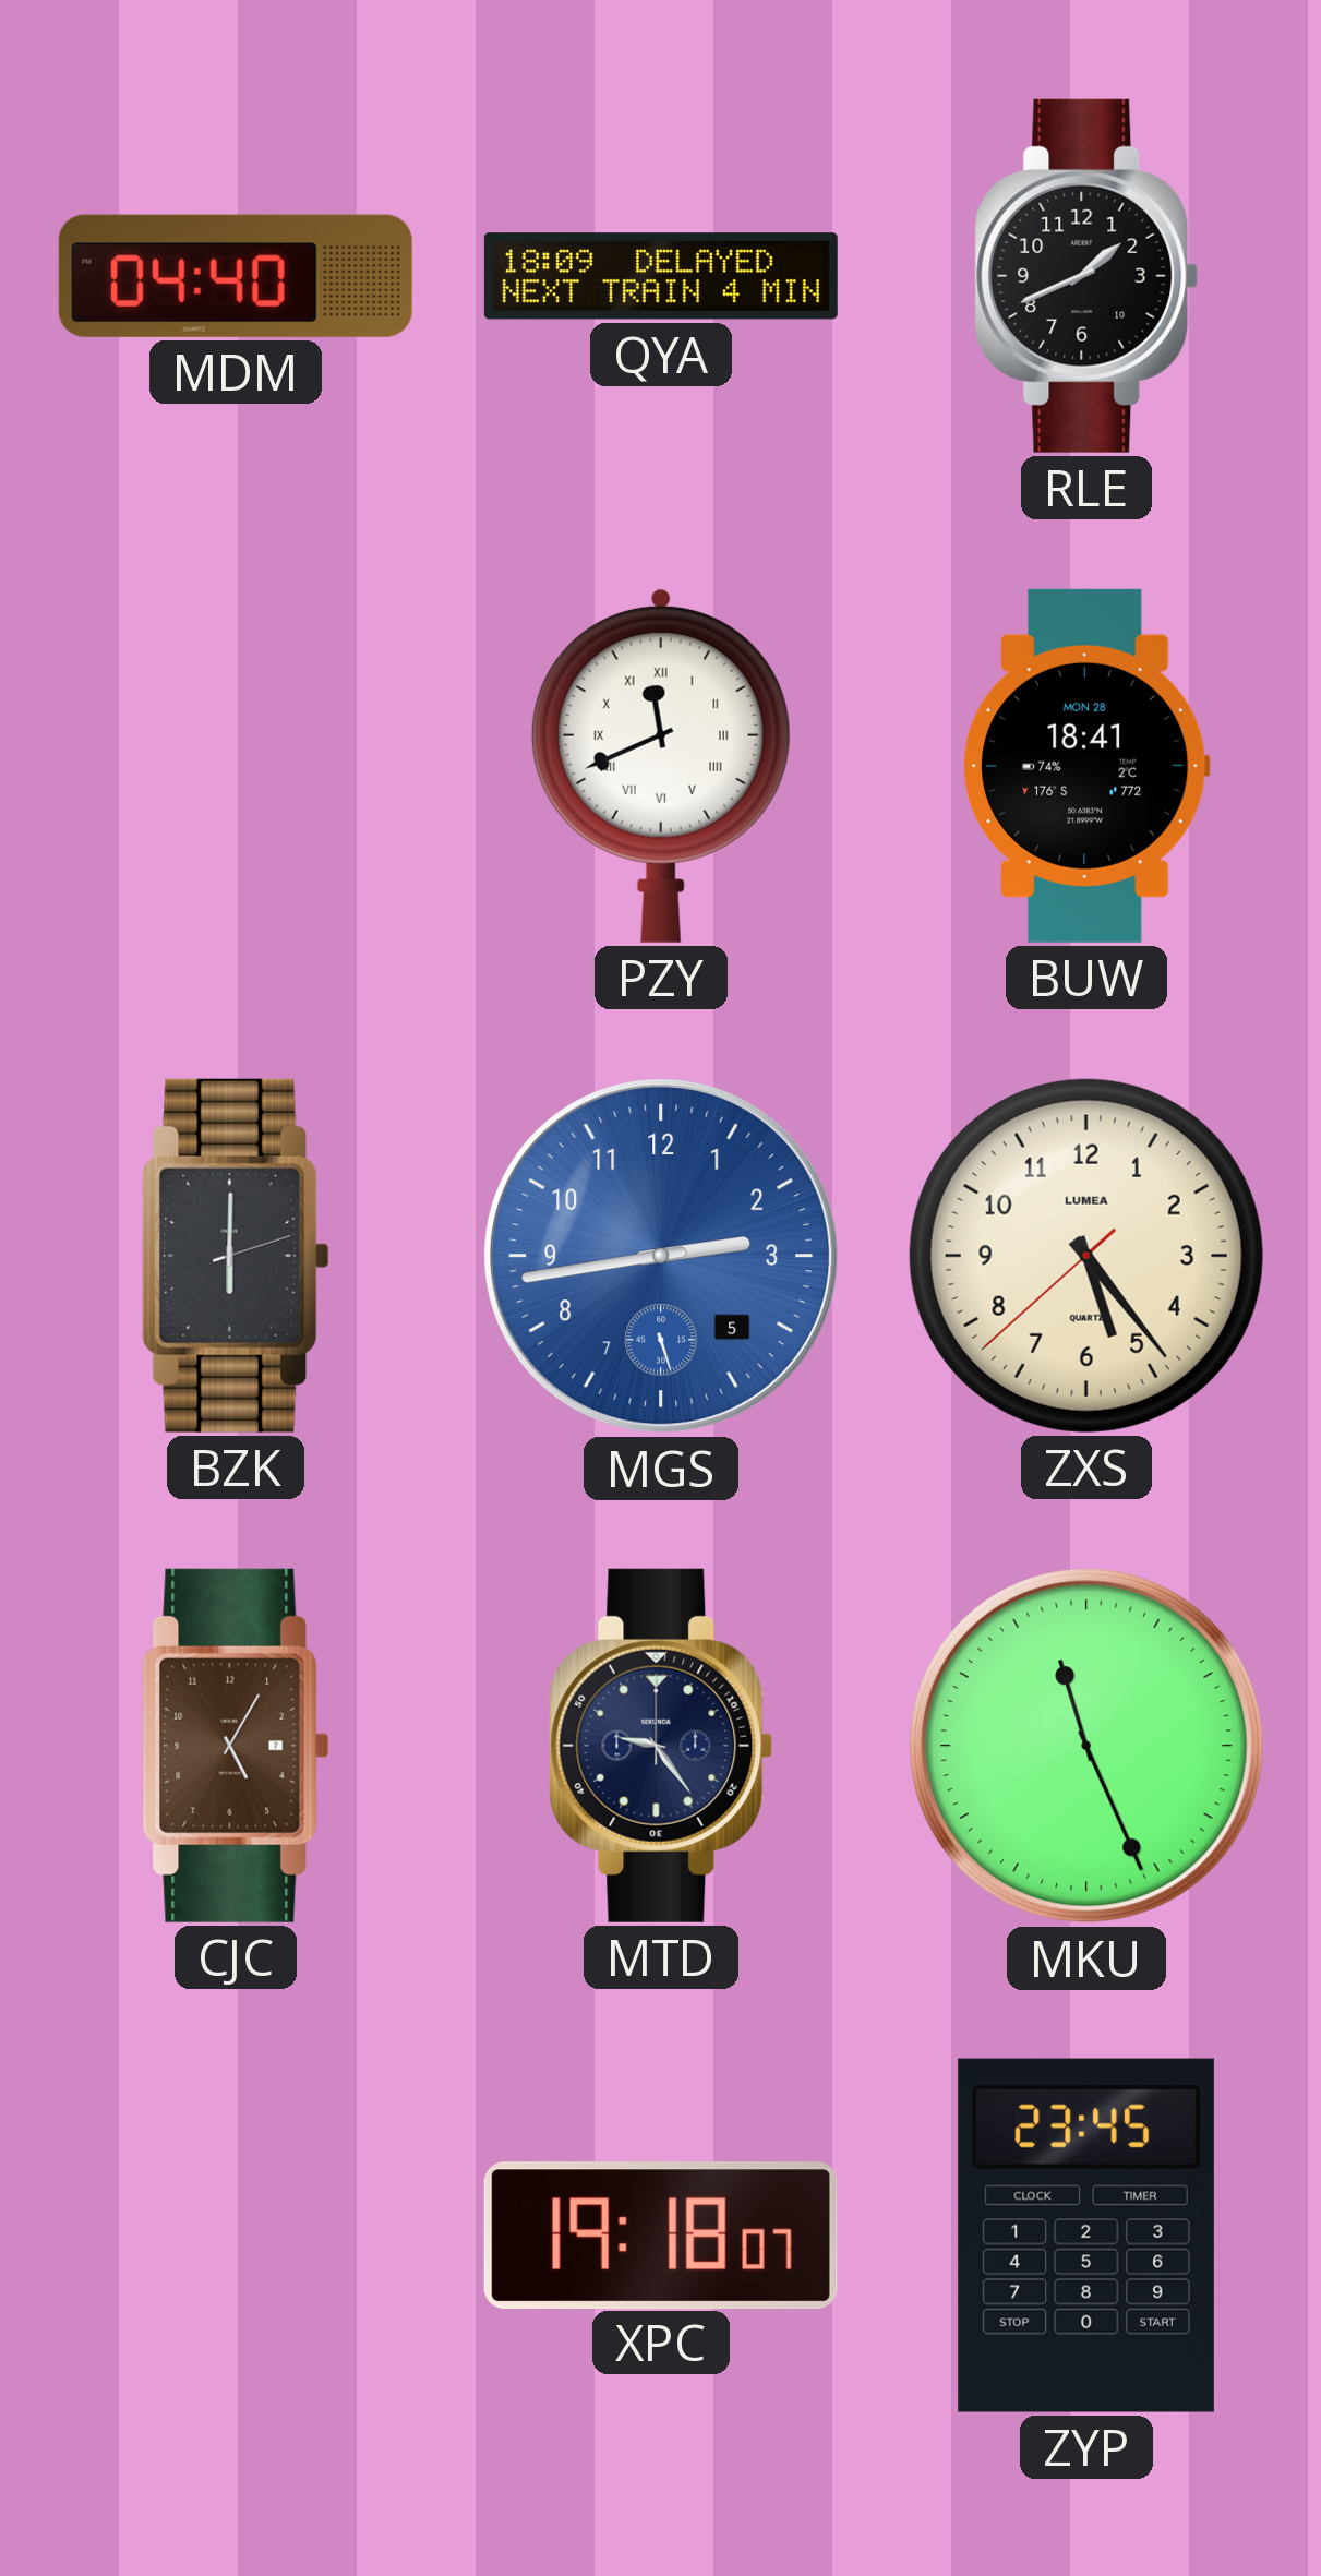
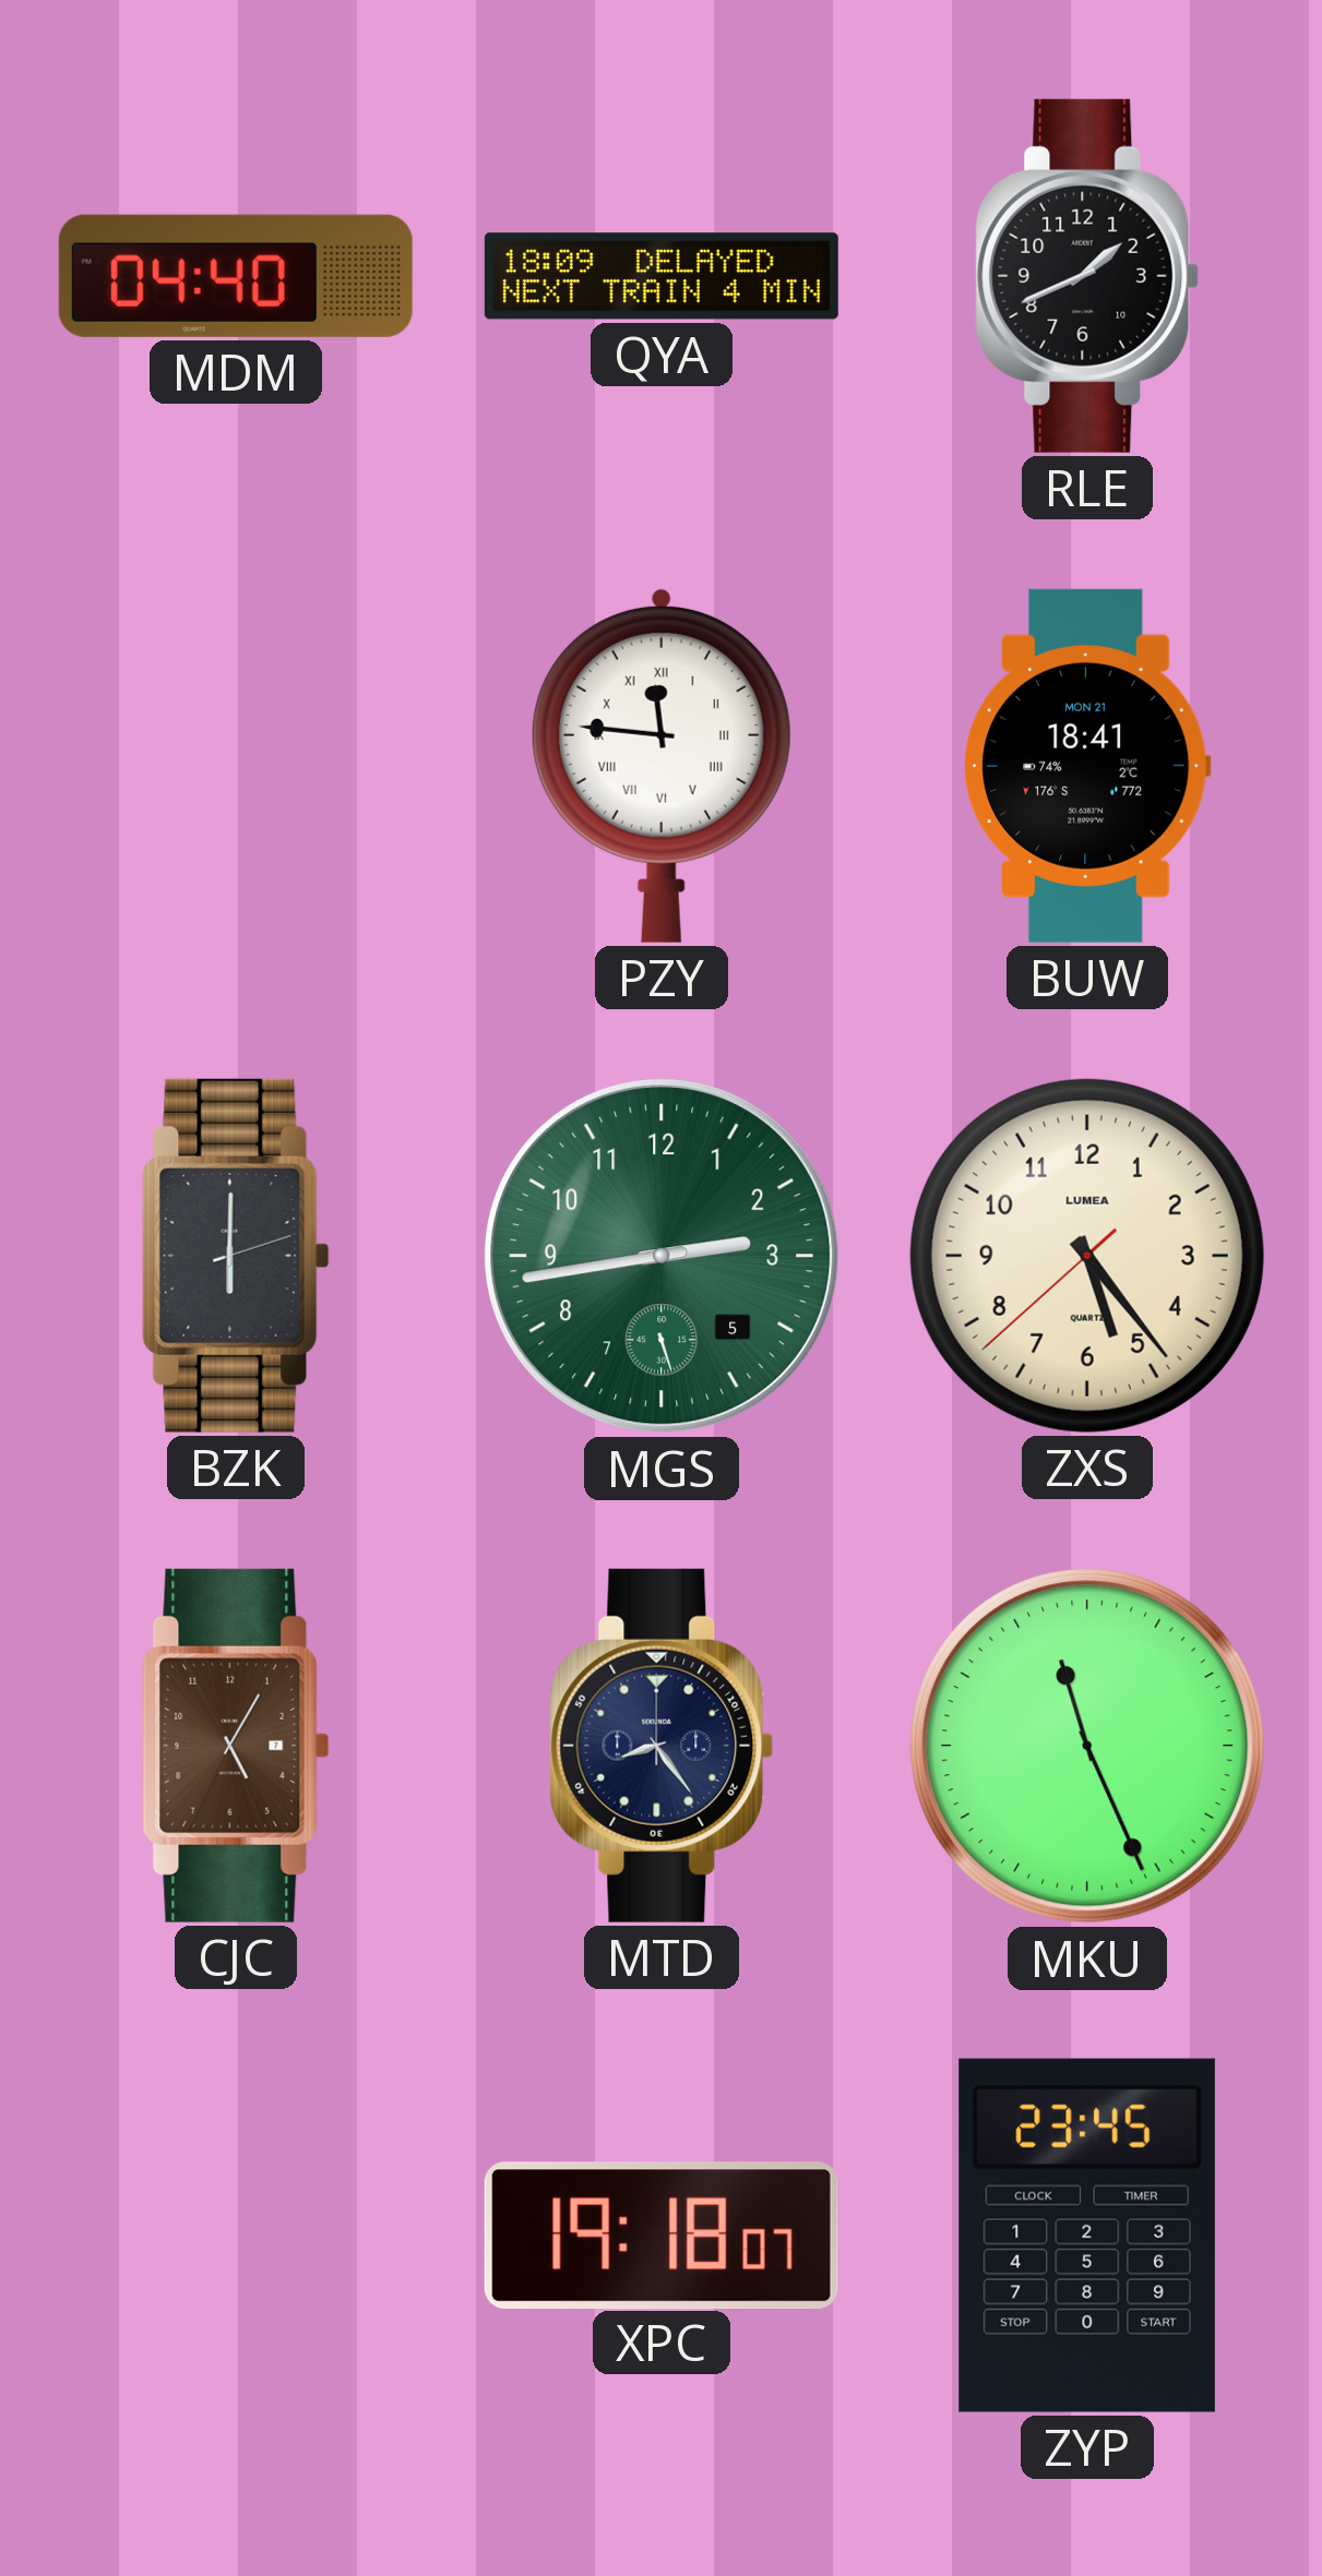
PZY: 11:41 -> 11:46
BUW date: MON 28 -> MON 21
MGS dial: blue -> green
MTD: 9:24 -> 8:24
